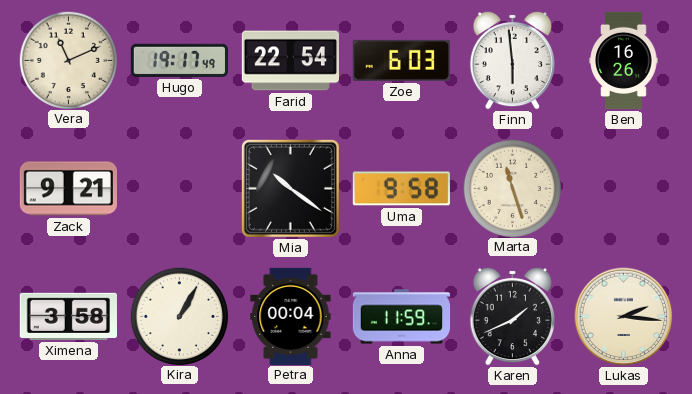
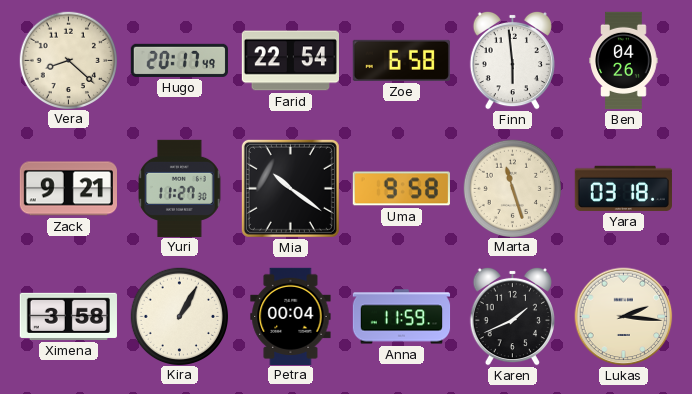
Vera: 11:11 -> 8:22
Hugo: 19:17 -> 20:17
Zoe: 6:03 -> 6:58
Ben: 16:26 -> 04:26
Yuri: none -> 11:27
Yara: none -> 03:18
